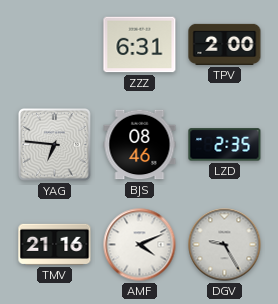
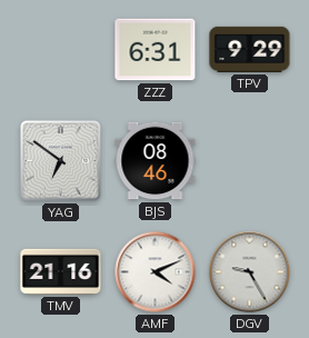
TPV: 2:00 -> 9:29
YAG: 6:46 -> 6:51
LZD: 2:35 -> none
